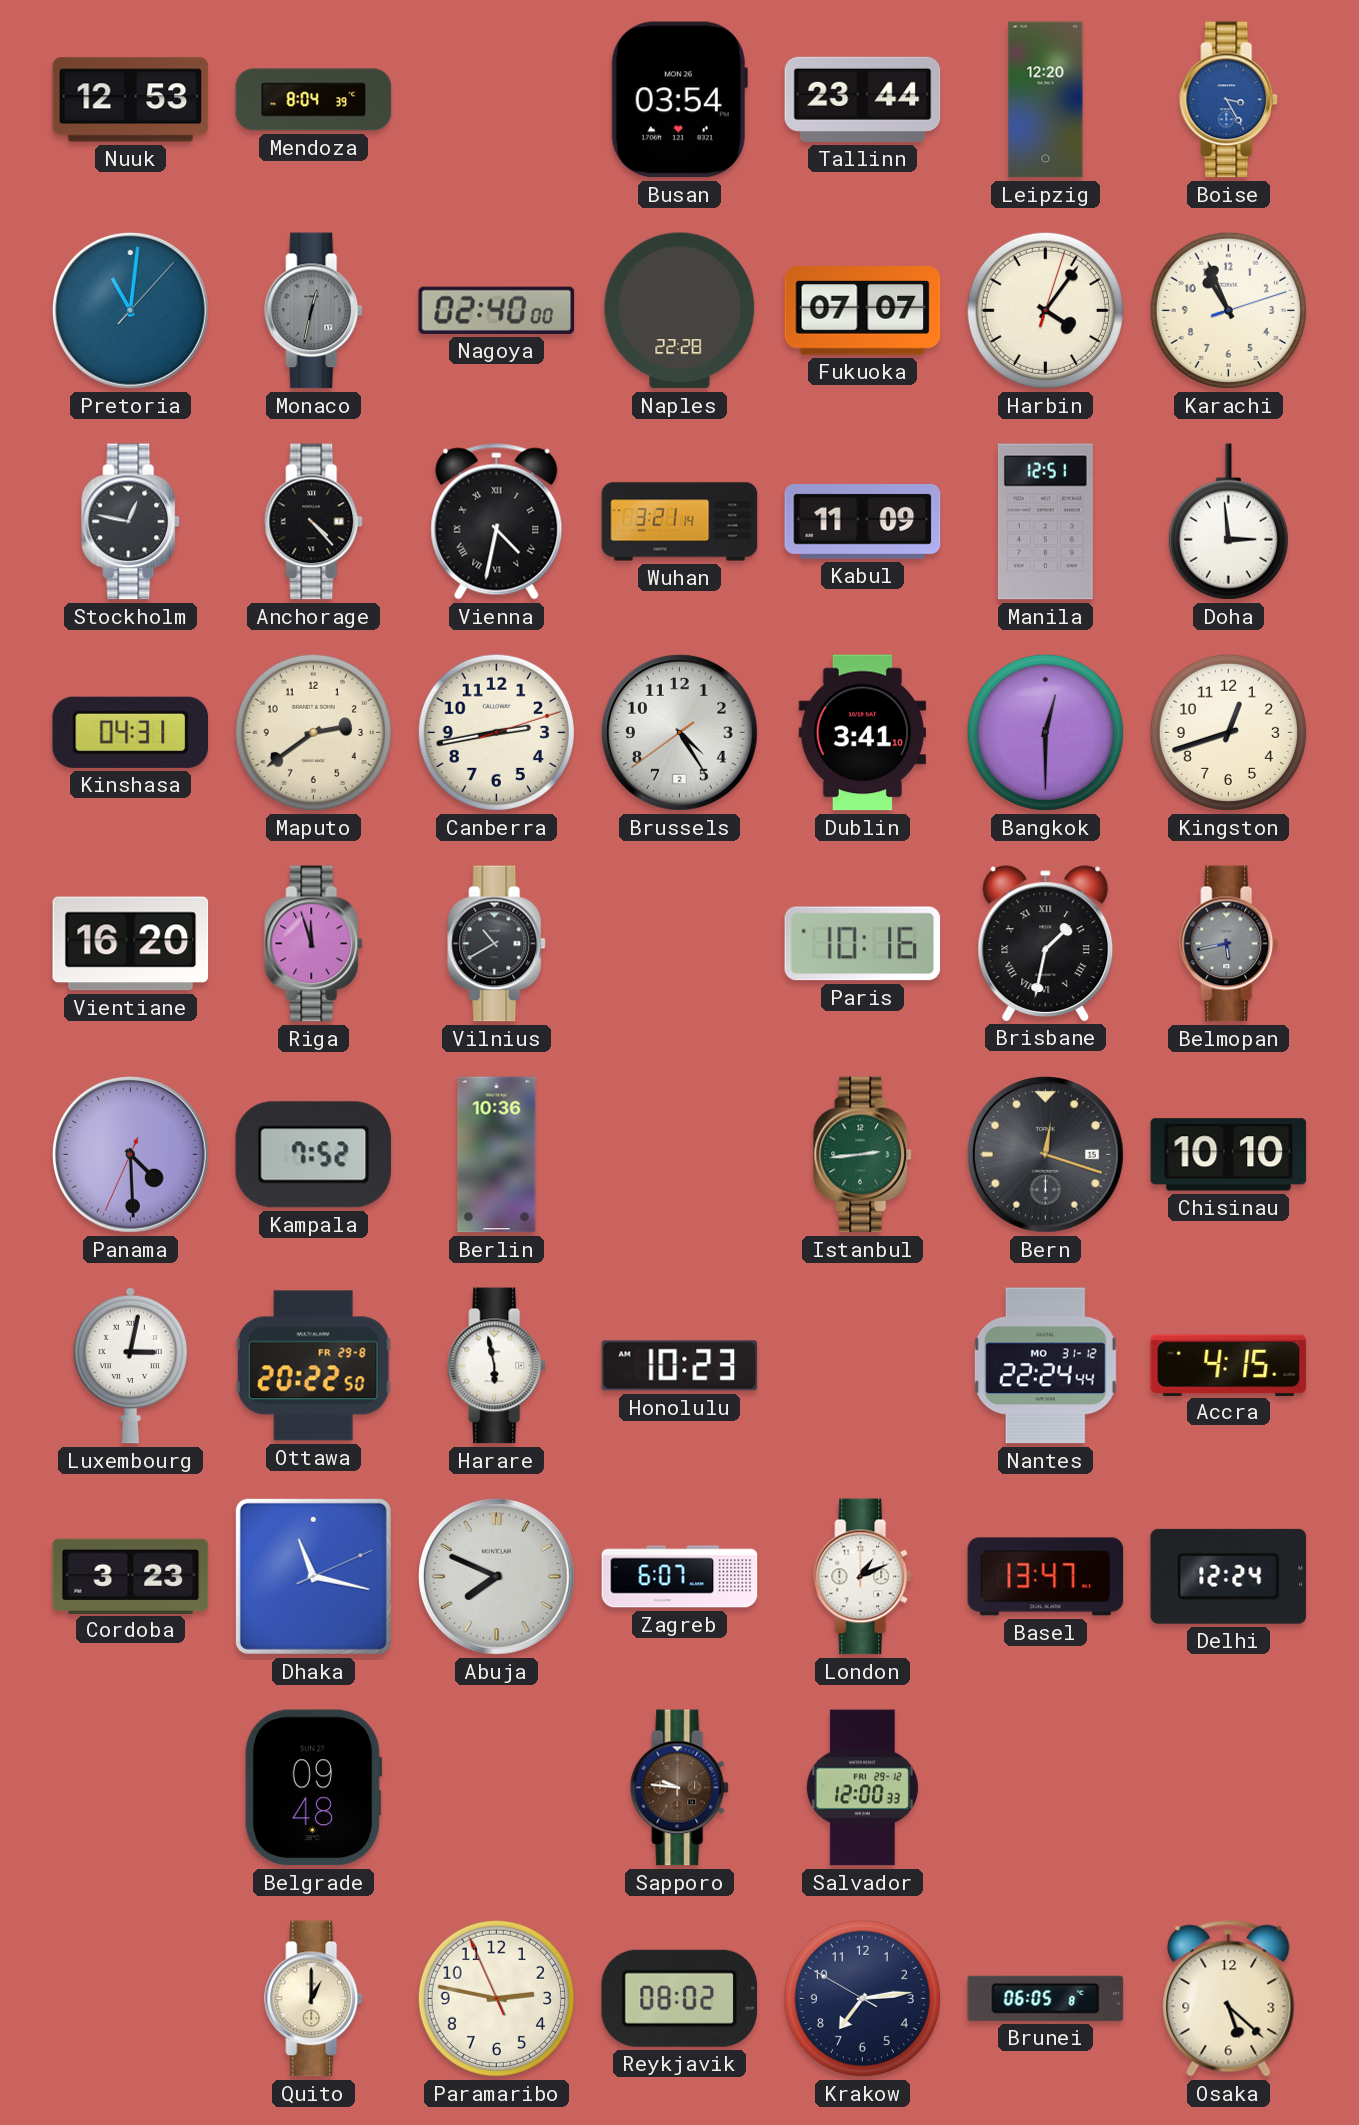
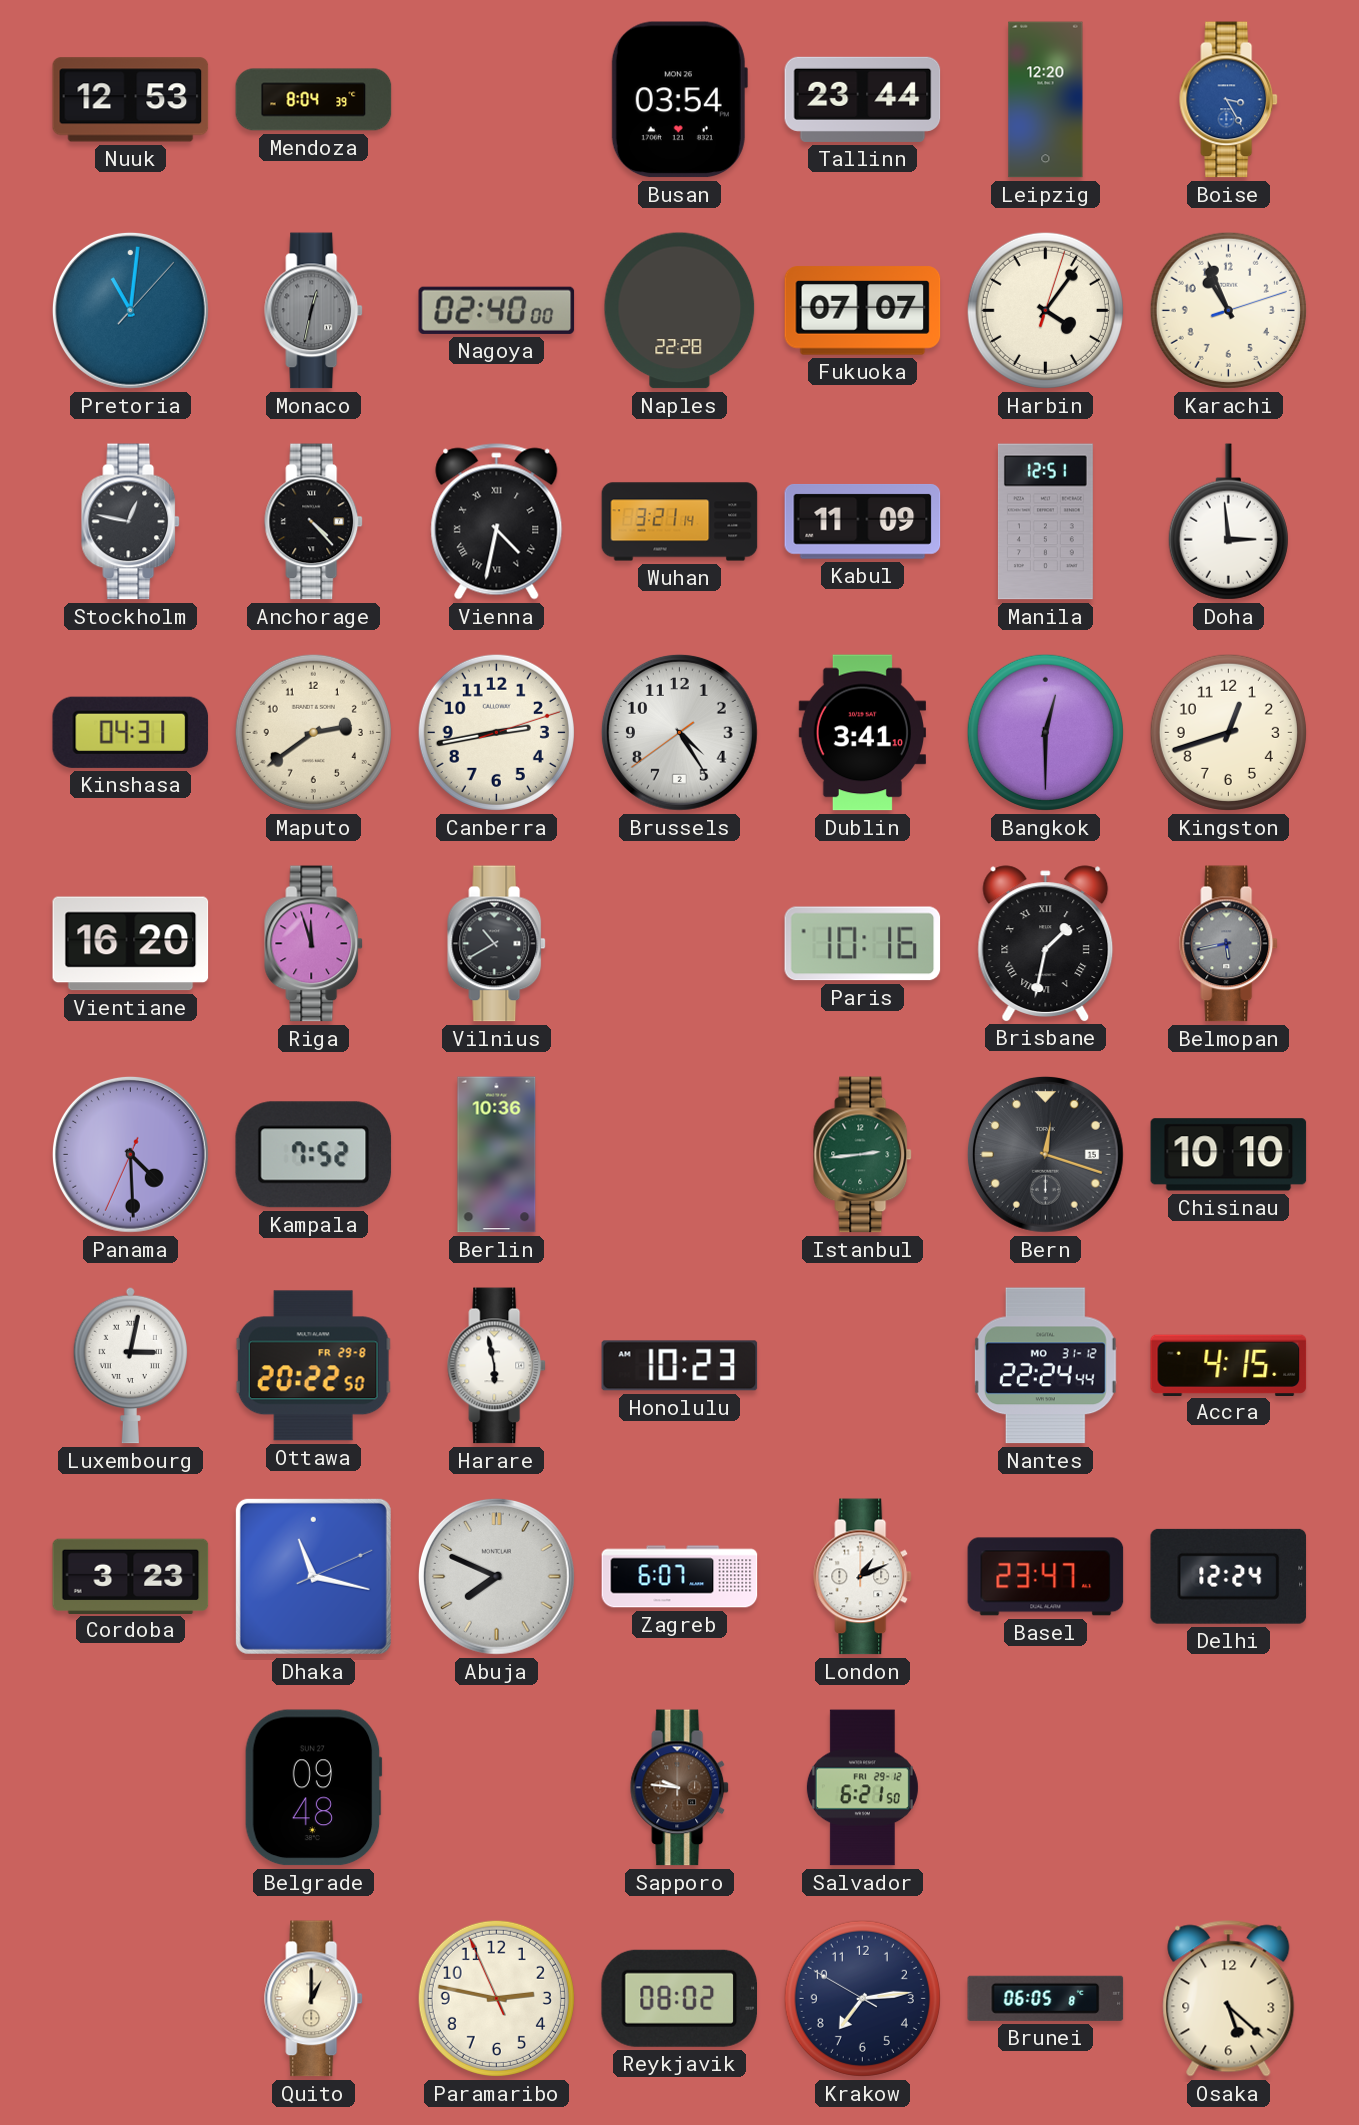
Basel: 13:47 -> 23:47
Salvador: 12:00 -> 6:21
